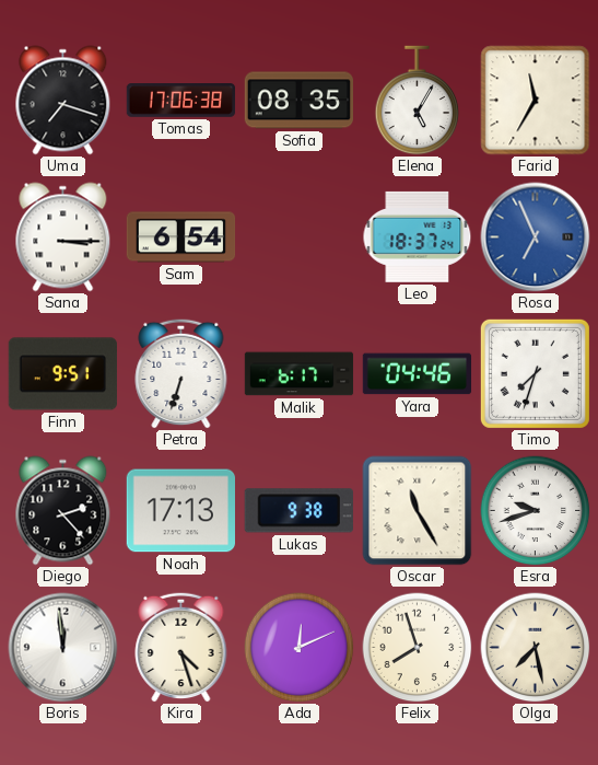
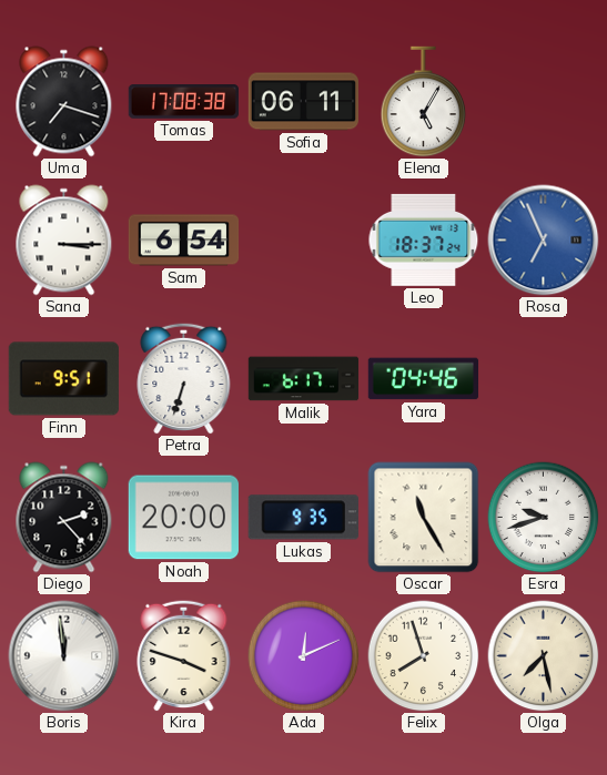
Tomas: 17:06 -> 17:08
Sofia: 08:35 -> 06:11
Farid: 11:35 -> none
Timo: 7:33 -> none
Noah: 17:13 -> 20:00
Lukas: 9:38 -> 9:35
Kira: 4:27 -> 3:48
